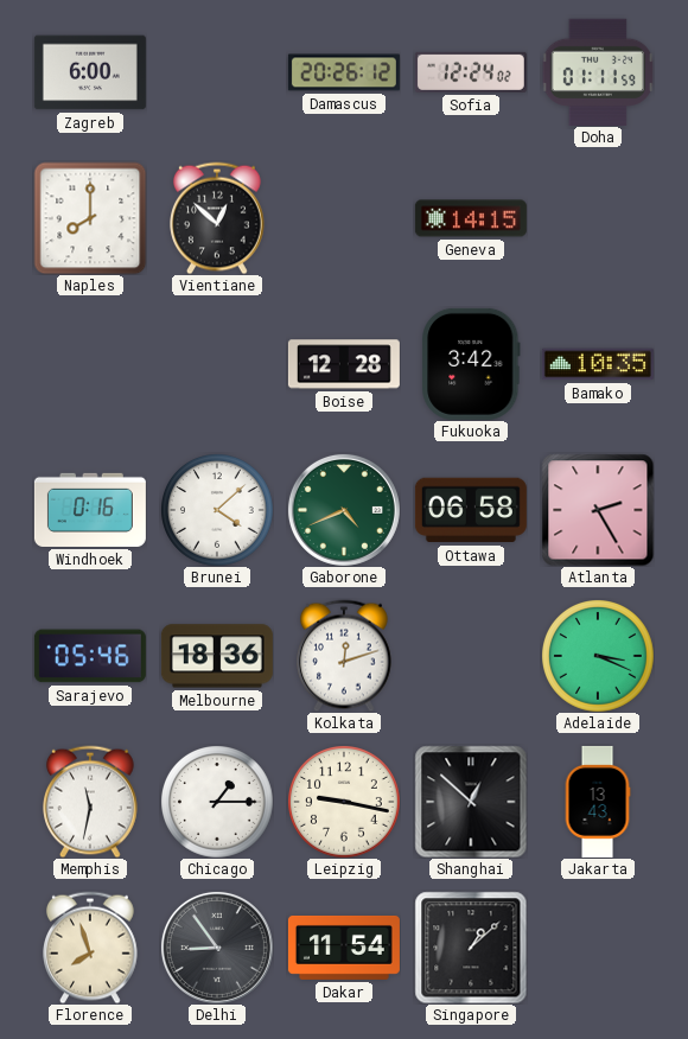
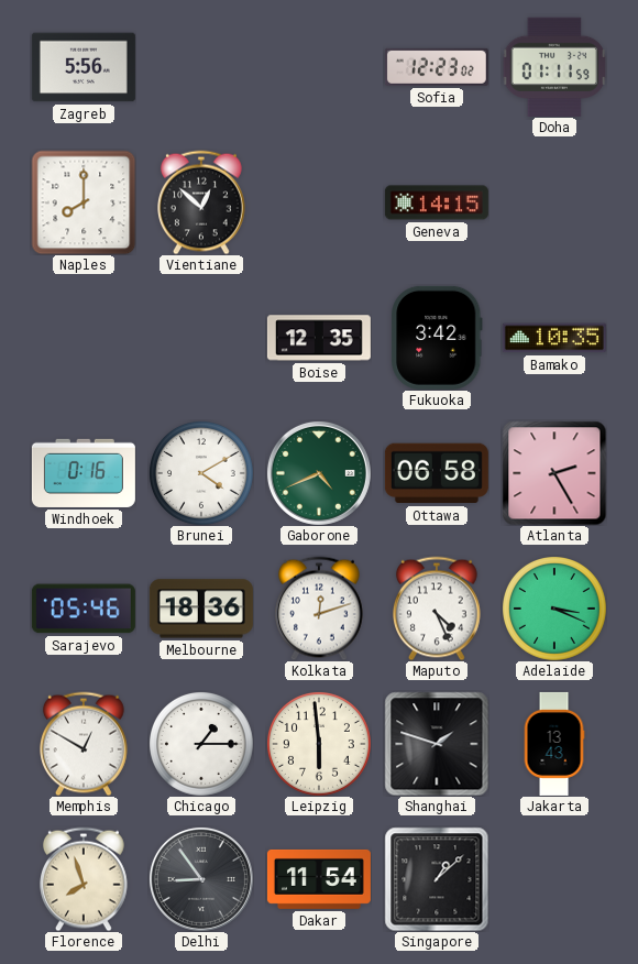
Zagreb: 6:00 -> 5:56
Damascus: 20:26 -> none
Sofia: 12:24 -> 12:23
Boise: 12:28 -> 12:35
Brunei: 4:08 -> 4:10
Maputo: none -> 4:26
Memphis: 11:32 -> 12:50
Leipzig: 9:17 -> 5:59
Shanghai: 12:52 -> 1:48
